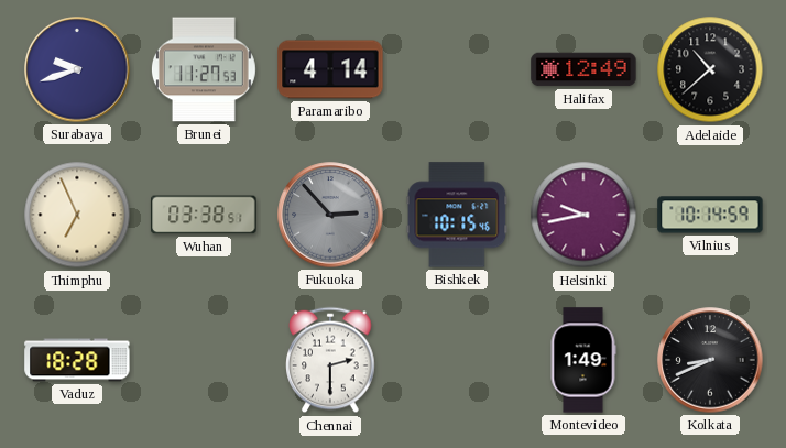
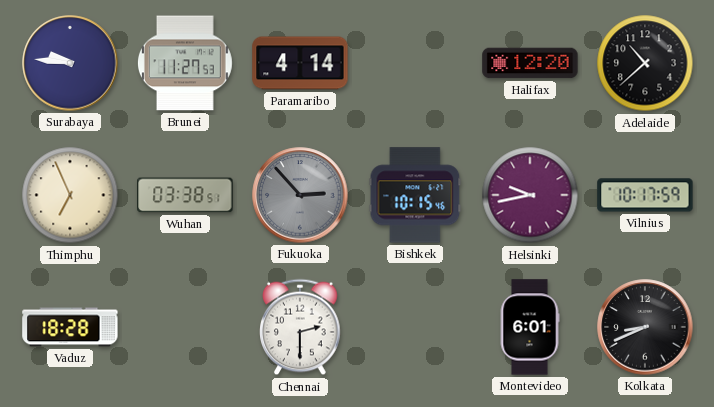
Surabaya: 9:42 -> 9:46
Halifax: 12:49 -> 12:20
Vilnius: 10:14 -> 10:17
Montevideo: 1:49 -> 6:01
